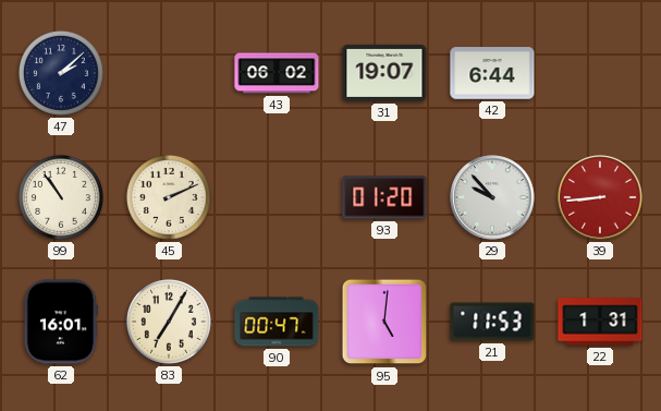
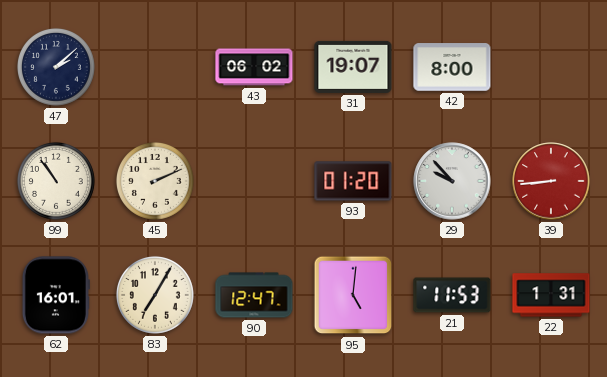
42: 6:44 -> 8:00
90: 00:47 -> 12:47
